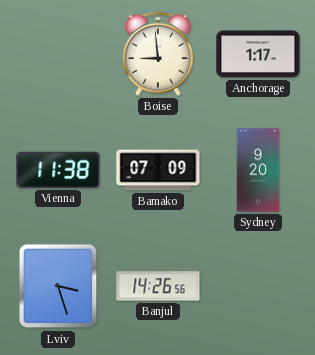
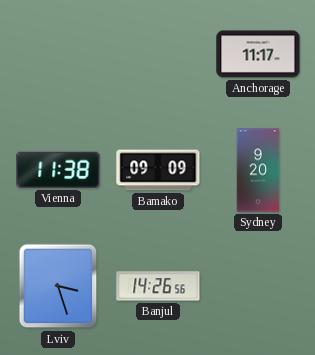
Boise: 8:59 -> none
Anchorage: 1:17 -> 11:17
Bamako: 07:09 -> 09:09
